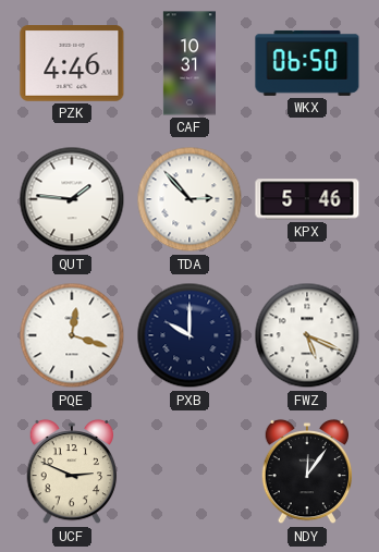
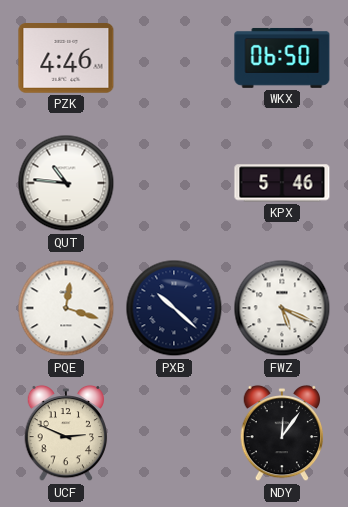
CAF: 10:31 -> none
QUT: 1:46 -> 10:46
TDA: 2:53 -> none
PXB: 10:00 -> 10:22
